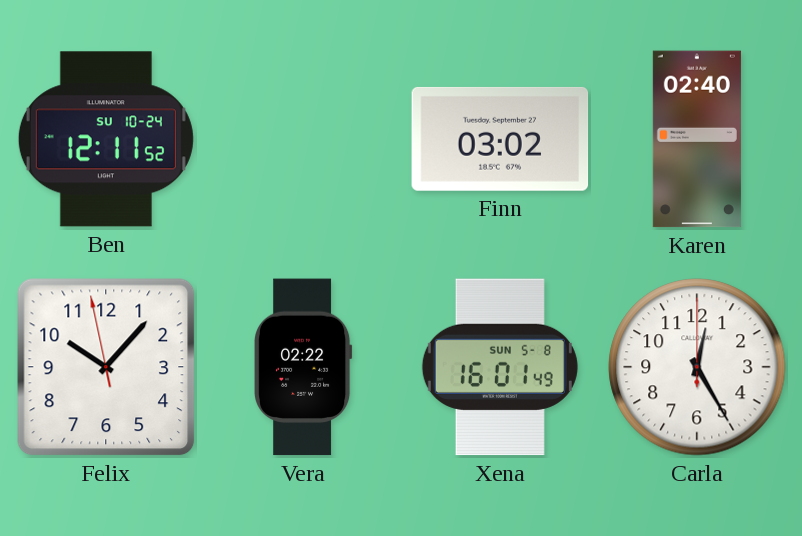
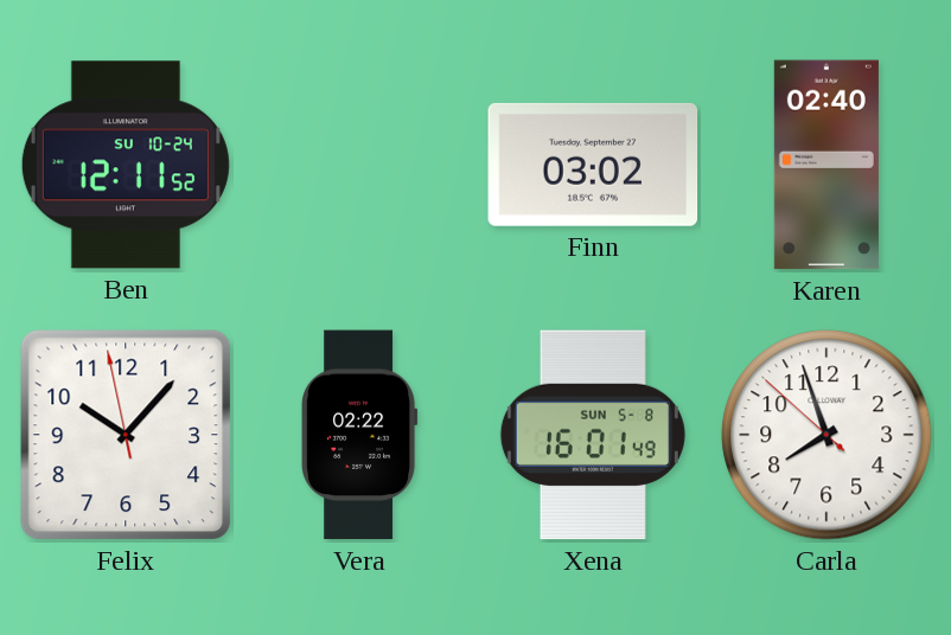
Carla: 12:25 -> 7:56
